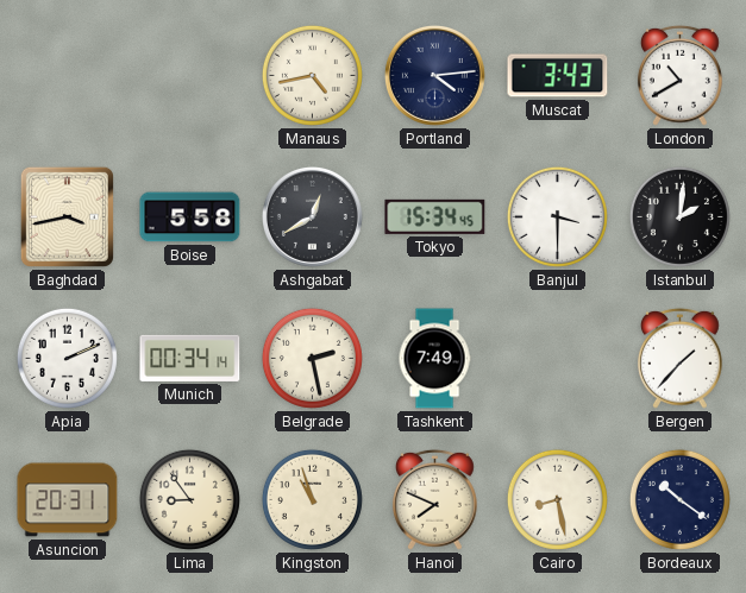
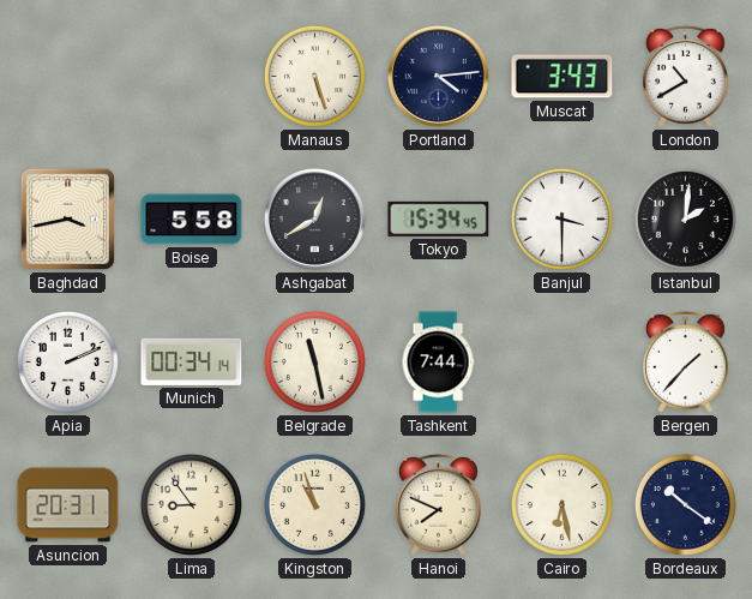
Manaus: 4:43 -> 5:27
Belgrade: 2:28 -> 11:28
Tashkent: 7:49 -> 7:44
Cairo: 8:28 -> 6:28
